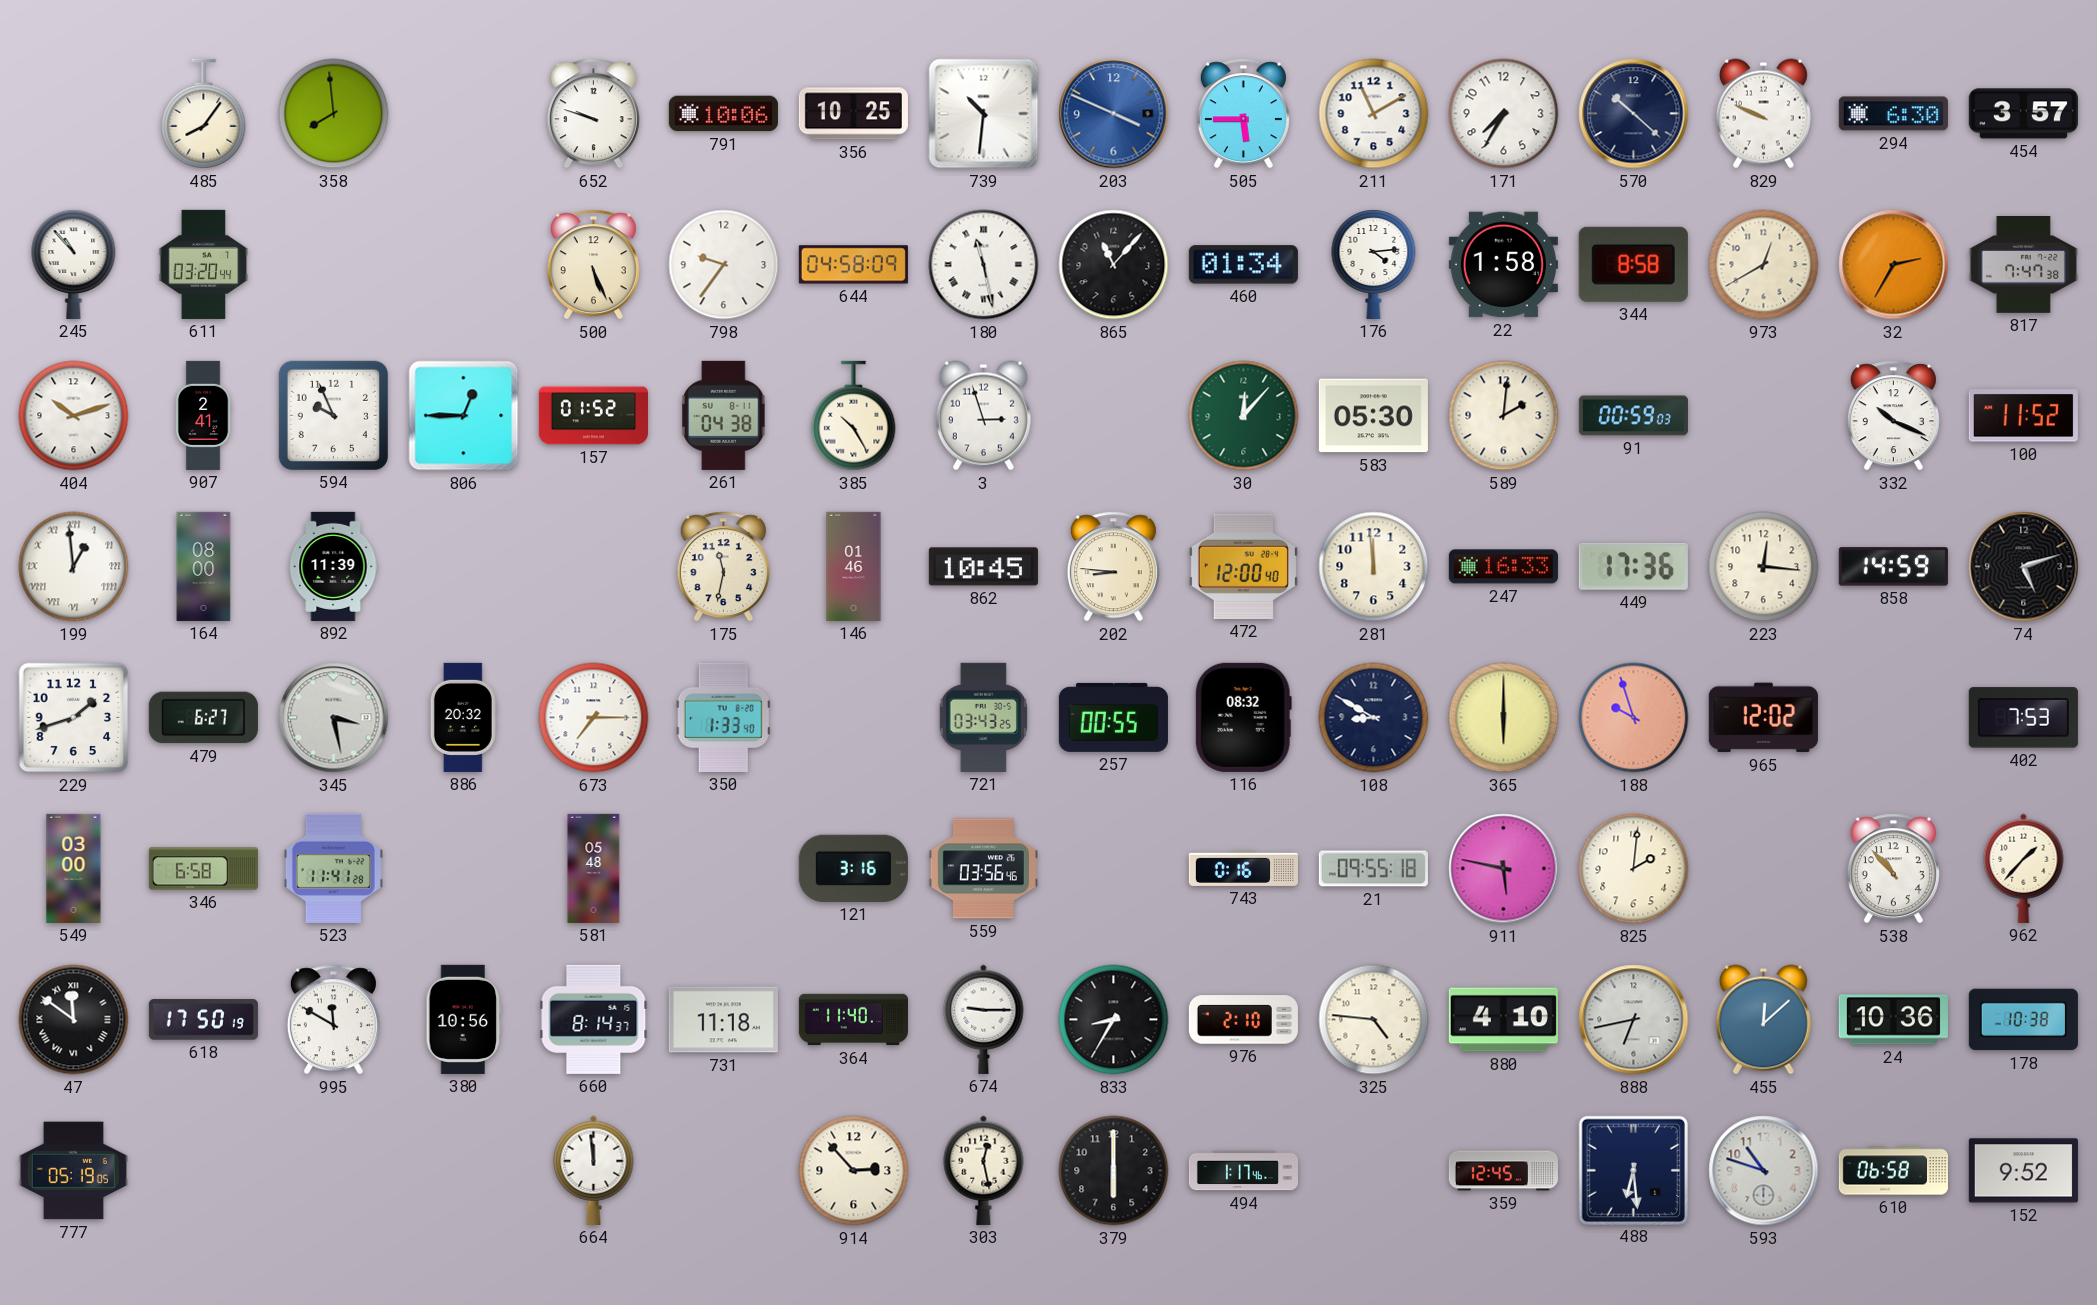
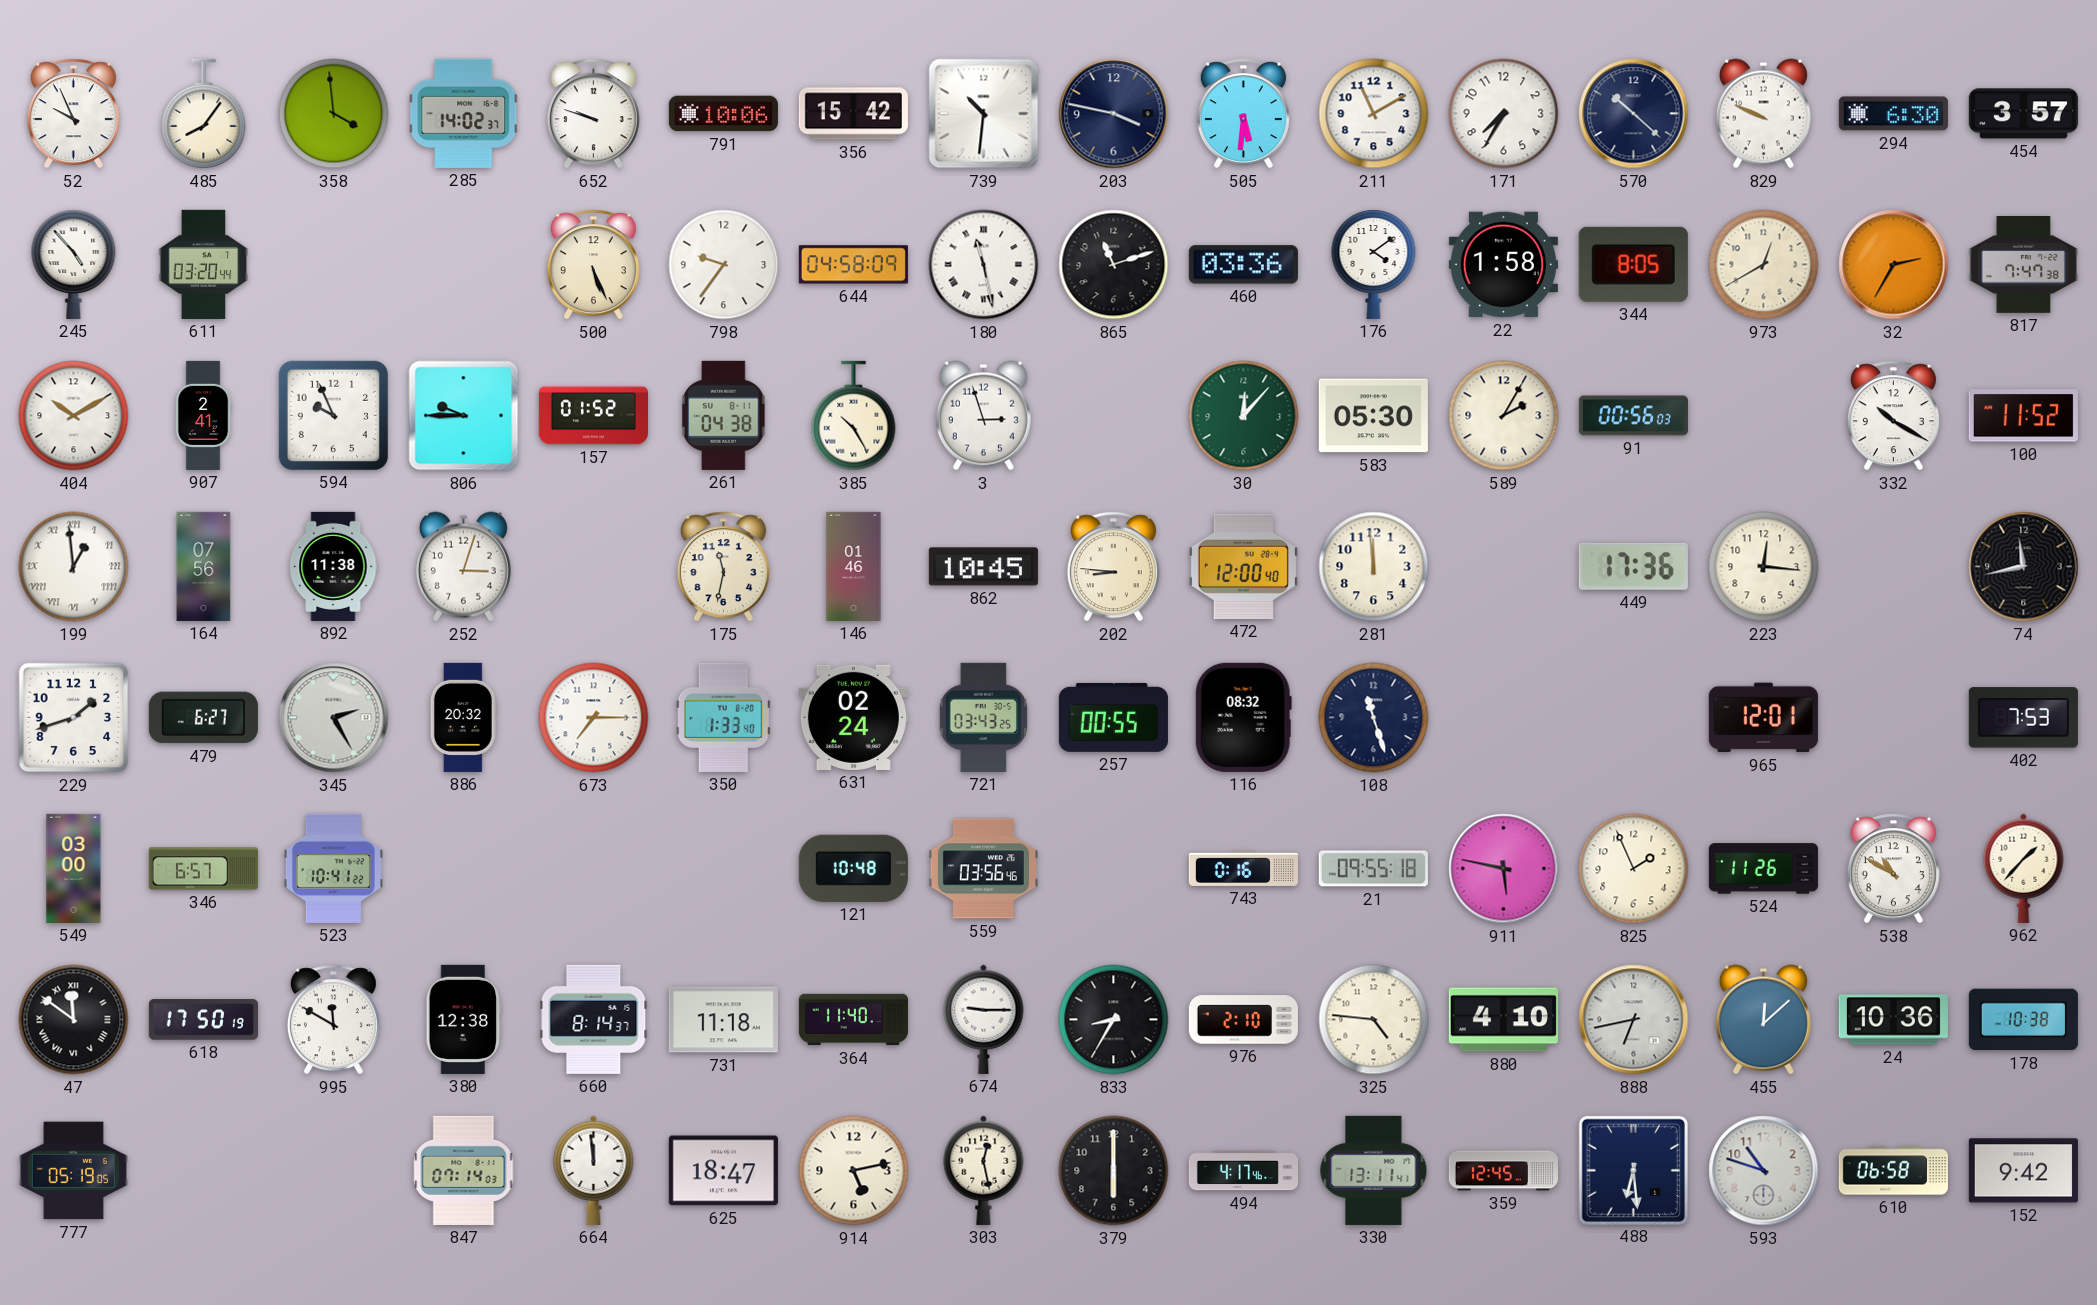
52: none -> 9:56
358: 7:59 -> 3:59
285: none -> 14:02
356: 10:25 -> 15:42
203: 3:49 -> 3:47
203 dial: blue -> navy
505: 5:45 -> 5:31
245: 10:53 -> 4:53
865: 11:07 -> 11:12
460: 01:34 -> 03:36
176: 4:14 -> 4:09
344: 8:58 -> 8:05
404: 10:12 -> 10:10
806: 12:45 -> 9:45
589: 2:01 -> 2:05
91: 00:59 -> 00:56
332: 10:19 -> 10:20
164: 08:00 -> 07:56
892: 11:39 -> 11:38
252: none -> 3:03
247: 16:33 -> none
858: 14:59 -> none
74: 5:12 -> 11:43
345: 3:28 -> 2:25
631: none -> 02:24
108: 8:50 -> 11:27
365: 6:00 -> none
188: 9:57 -> none
965: 12:02 -> 12:01
346: 6:58 -> 6:57
523: 11:41 -> 10:41
581: 05:48 -> none
121: 3:16 -> 10:48
825: 2:01 -> 1:56
524: none -> 11:26
538: 10:53 -> 10:50
380: 10:56 -> 12:38
847: none -> 07:14
625: none -> 18:47
914: 2:53 -> 5:13
494: 1:17 -> 4:17
330: none -> 13:11
152: 9:52 -> 9:42
